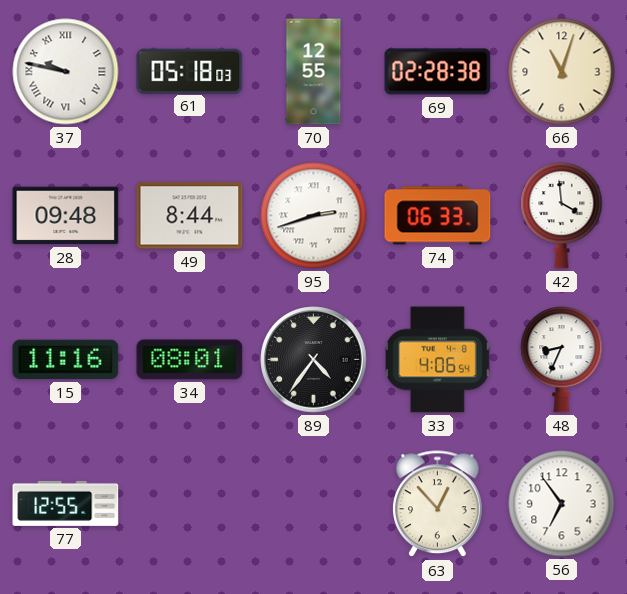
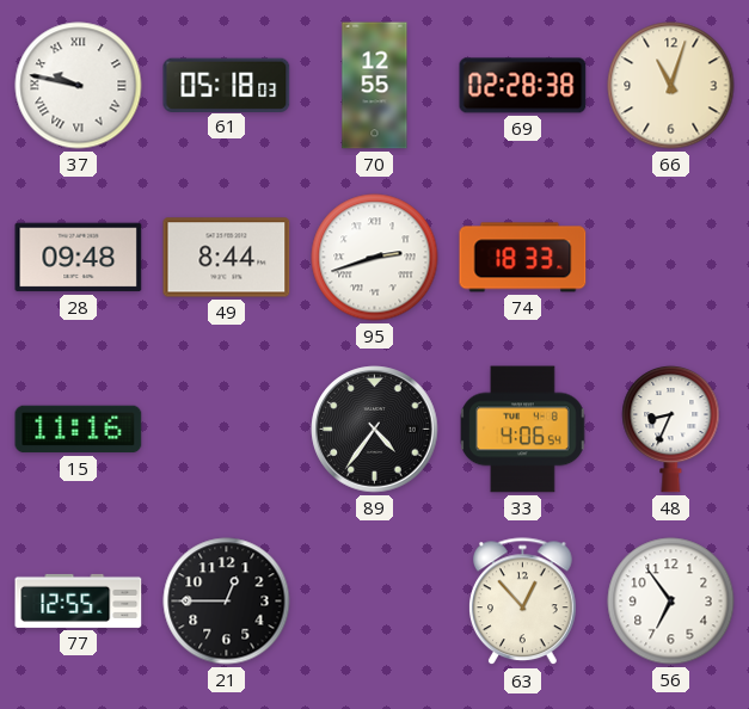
74: 06:33 -> 18:33
42: 3:59 -> none
34: 08:01 -> none
21: none -> 12:45
